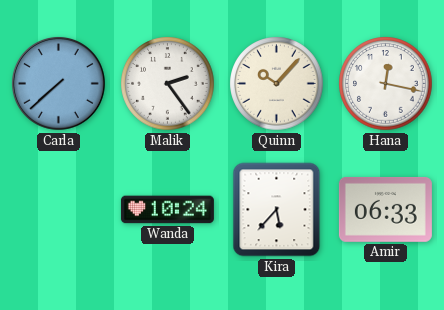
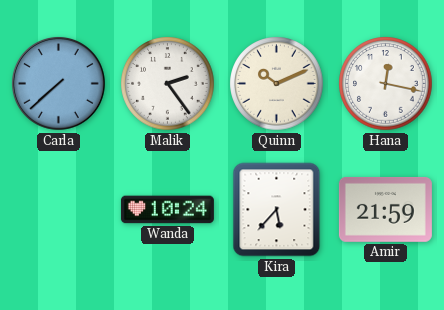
Quinn: 10:07 -> 10:11
Amir: 06:33 -> 21:59
